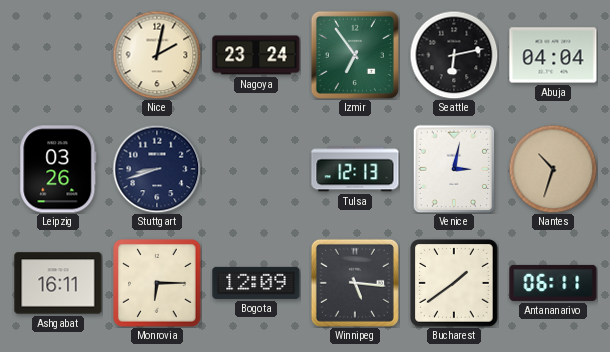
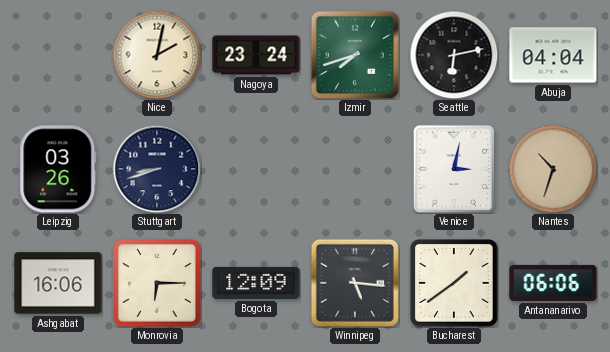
Izmir: 6:54 -> 7:42
Tulsa: 12:13 -> none
Ashgabat: 16:11 -> 16:06
Antananarivo: 06:11 -> 06:06
